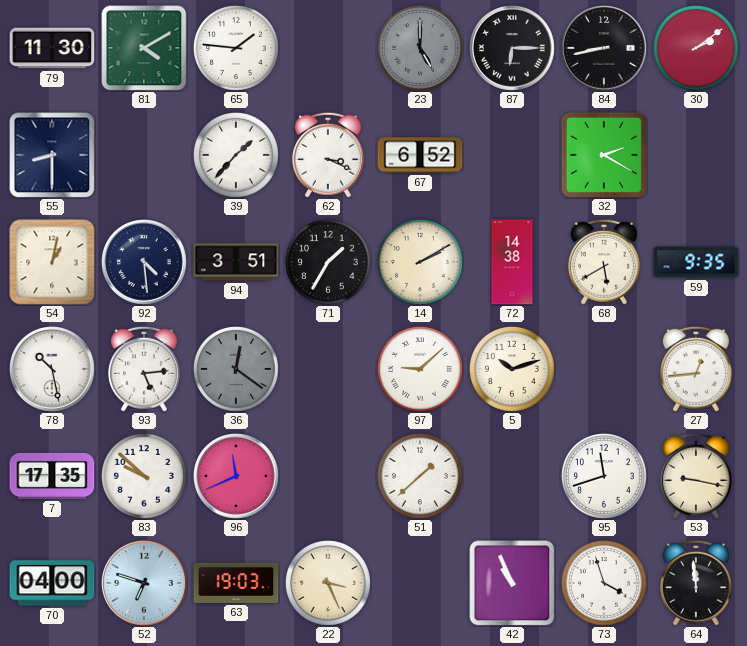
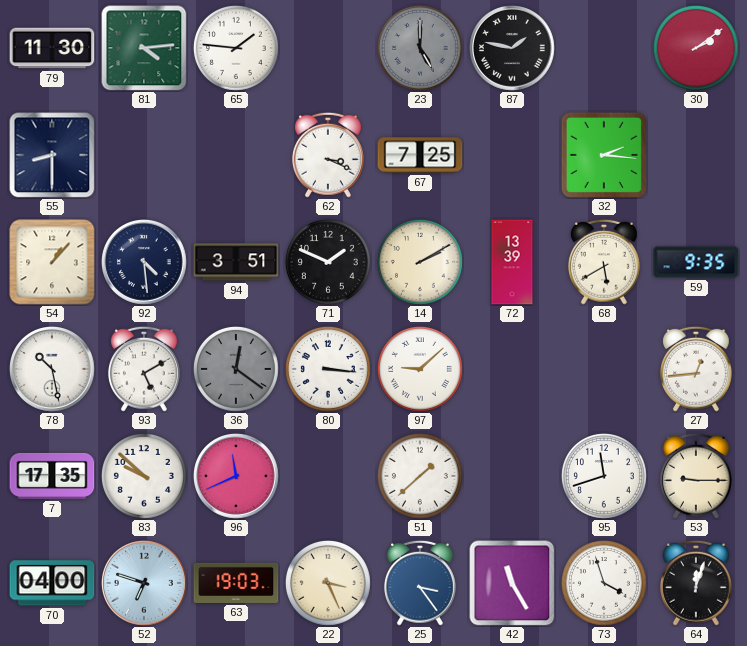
81: 4:10 -> 4:14
87: 6:15 -> 1:47
84: 8:43 -> none
39: 1:37 -> none
67: 6:52 -> 7:25
32: 2:20 -> 2:16
54: 1:02 -> 1:07
71: 1:35 -> 1:49
72: 14:38 -> 13:39
93: 5:14 -> 5:10
80: none -> 3:16
5: 10:12 -> none
53: 9:17 -> 9:15
25: none -> 3:24
42: 10:56 -> 11:25
64: 11:59 -> 12:03
